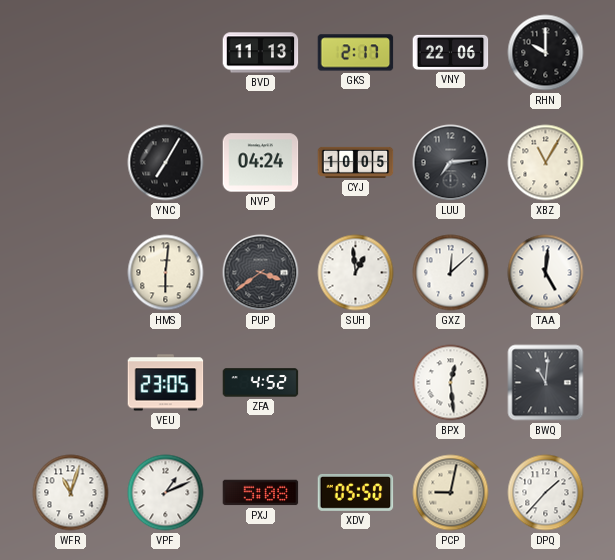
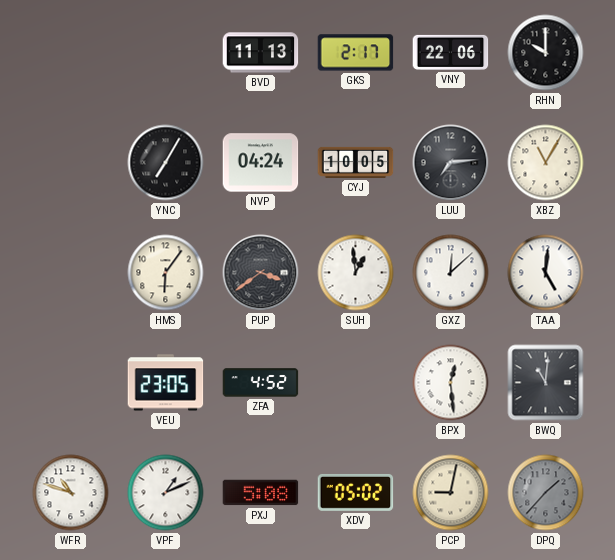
HMS: 6:01 -> 6:06
WFR: 11:03 -> 10:48
XDV: 05:50 -> 05:02
DPQ dial: white -> grey
